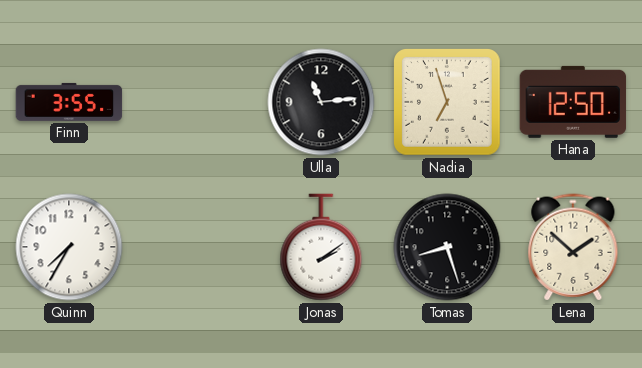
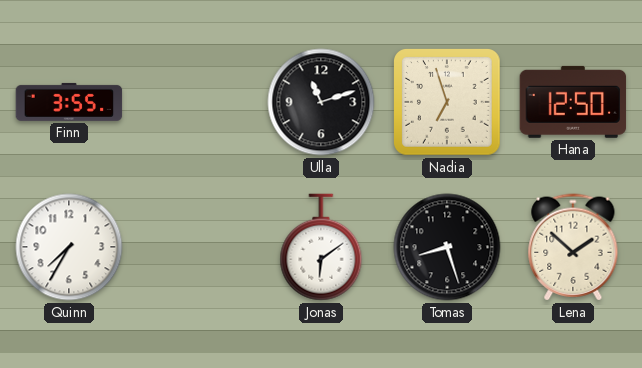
Ulla: 11:14 -> 11:12
Jonas: 2:09 -> 6:09
